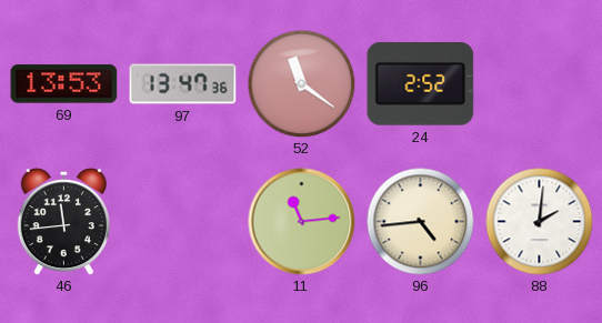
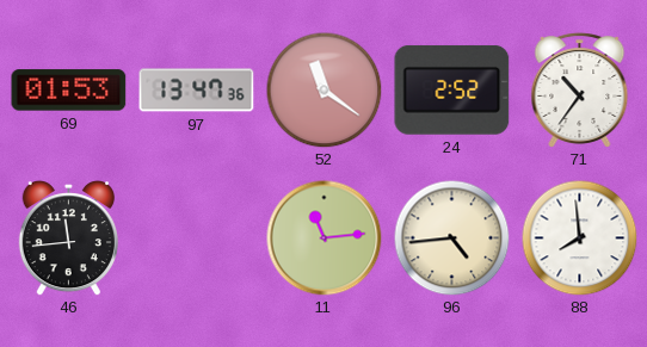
69: 13:53 -> 01:53
71: none -> 10:36
88: 2:01 -> 7:59
